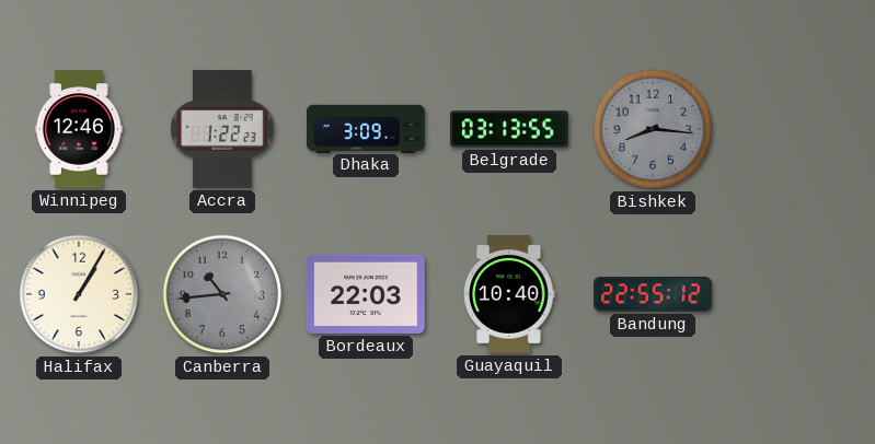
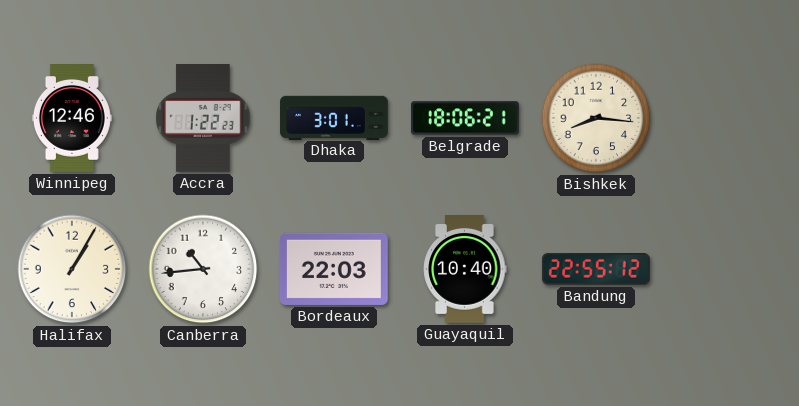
Dhaka: 3:09 -> 3:01
Belgrade: 03:13 -> 18:06
Bishkek dial: grey -> cream
Canberra dial: grey -> white
